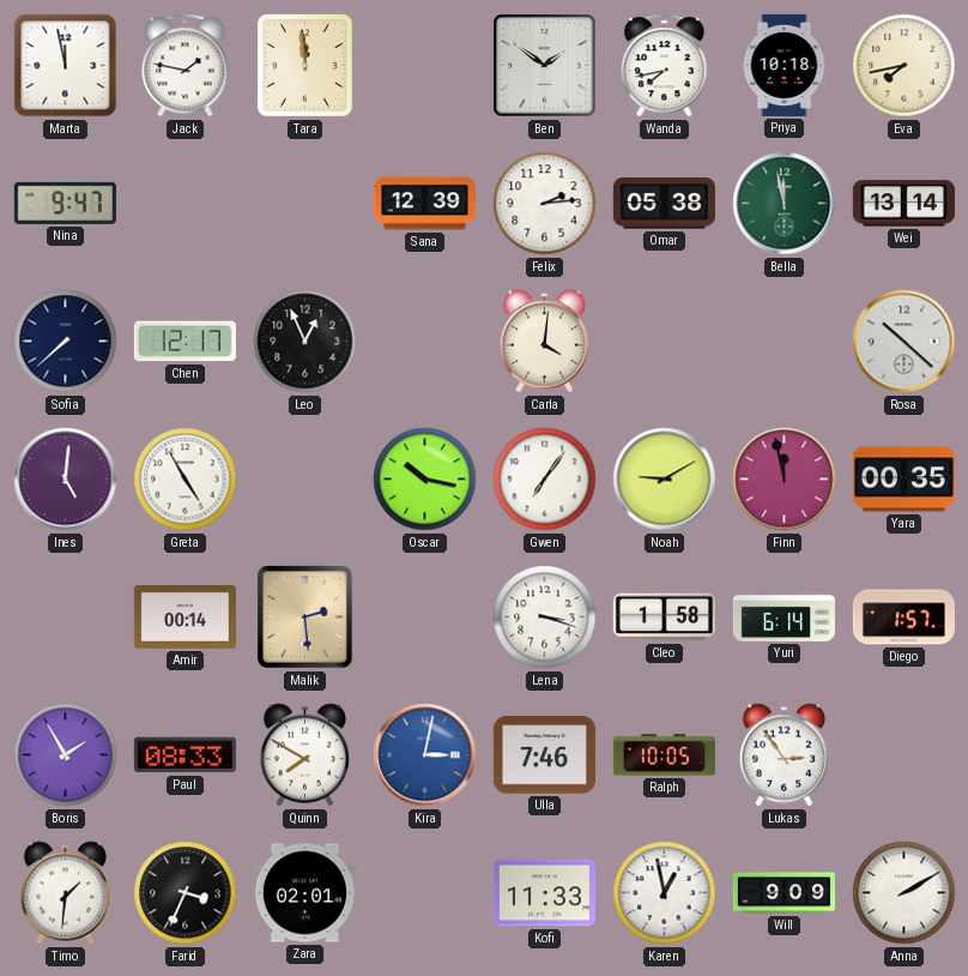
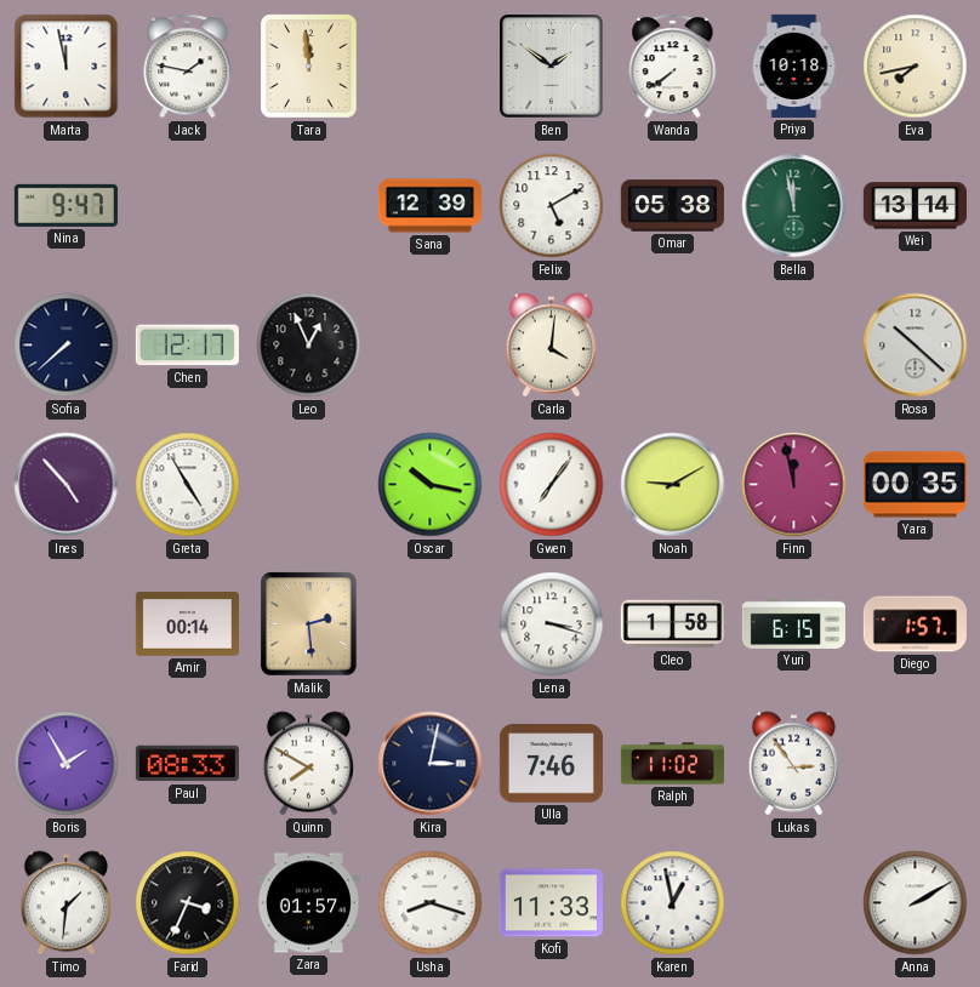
Wanda: 7:43 -> 7:39
Felix: 2:14 -> 5:10
Ines: 5:01 -> 4:53
Yuri: 6:14 -> 6:15
Kira dial: blue -> navy
Ralph: 10:05 -> 11:02
Zara: 02:01 -> 01:57
Usha: none -> 8:18
Will: 9:09 -> none
